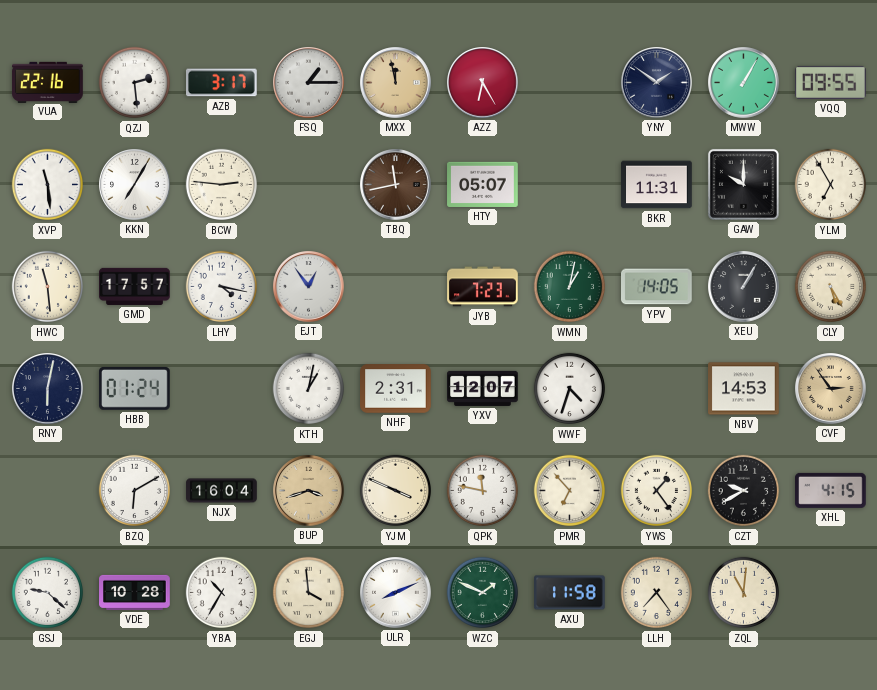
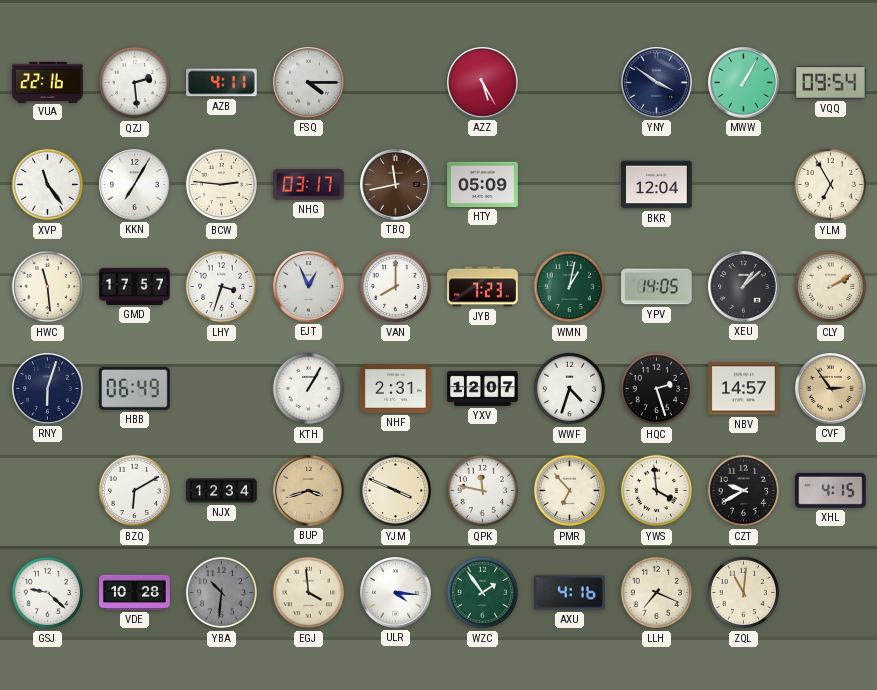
AZB: 3:17 -> 4:11
FSQ: 1:15 -> 4:15
MXX: 11:58 -> none
AZZ: 6:25 -> 5:25
YNY: 1:51 -> 3:51
VQQ: 09:55 -> 09:54
XVP: 11:29 -> 11:24
NHG: none -> 03:17
HTY: 05:07 -> 05:09
BKR: 11:31 -> 12:04
GAW: 10:00 -> none
LHY: 4:17 -> 3:33
EJT: 12:54 -> 12:56
VAN: none -> 8:00
XEU: 1:05 -> 1:08
CLY: 5:25 -> 2:10
RNY: 6:02 -> 6:03
HBB: 01:24 -> 06:49
KTH: 1:02 -> 1:05
HQC: none -> 2:27
NBV: 14:53 -> 14:57
NJX: 16:04 -> 12:34
YWS: 1:24 -> 3:59
YBA: 10:35 -> 10:31
YBA dial: white -> grey
ULR: 8:11 -> 4:16
WZC: 1:49 -> 1:54
AXU: 11:58 -> 4:16
LLH: 7:24 -> 7:19
